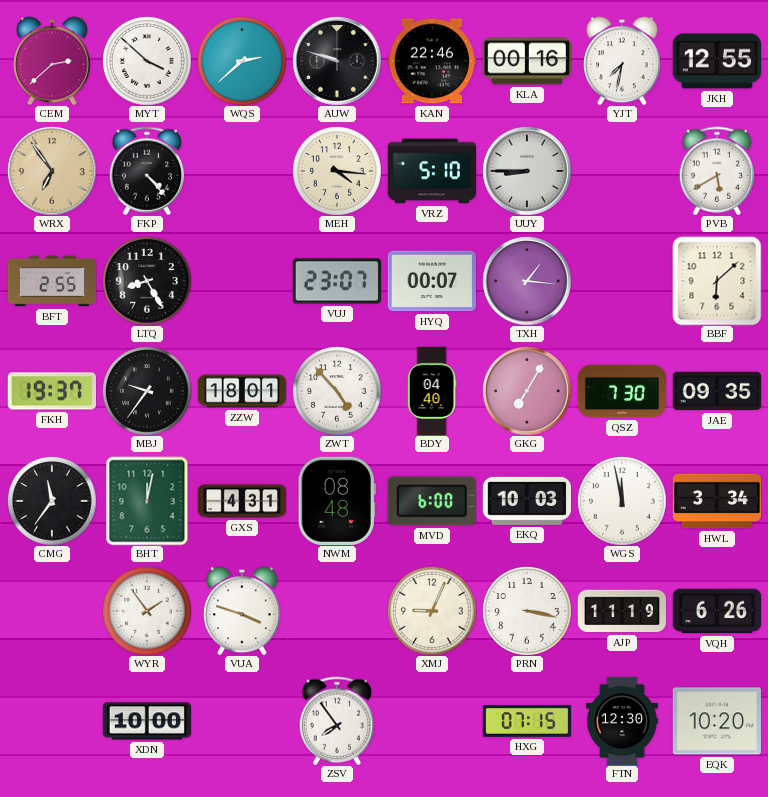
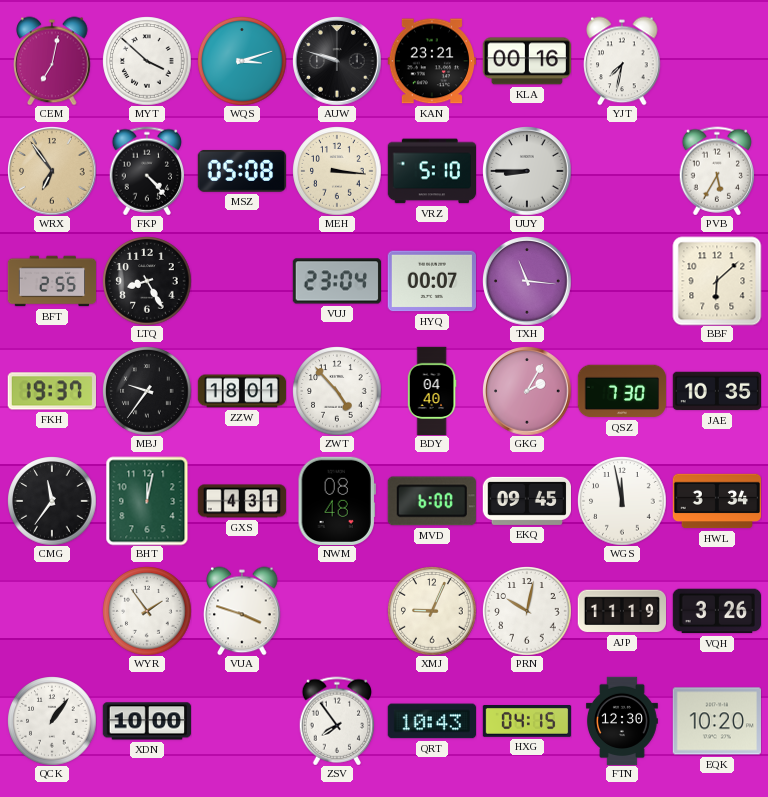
CEM: 2:38 -> 7:02
WQS: 2:38 -> 3:12
KAN: 22:46 -> 23:21
JKH: 12:55 -> none
MSZ: none -> 05:08
MEH: 4:16 -> 3:16
PVB: 5:40 -> 5:35
VUJ: 23:07 -> 23:04
TXH: 1:16 -> 11:16
GKG: 7:05 -> 2:05
JAE: 09:35 -> 10:35
EKQ: 10:03 -> 09:45
PRN: 3:17 -> 10:02
VQH: 6:26 -> 3:26
QCK: none -> 1:06
QRT: none -> 10:43
HXG: 07:15 -> 04:15
